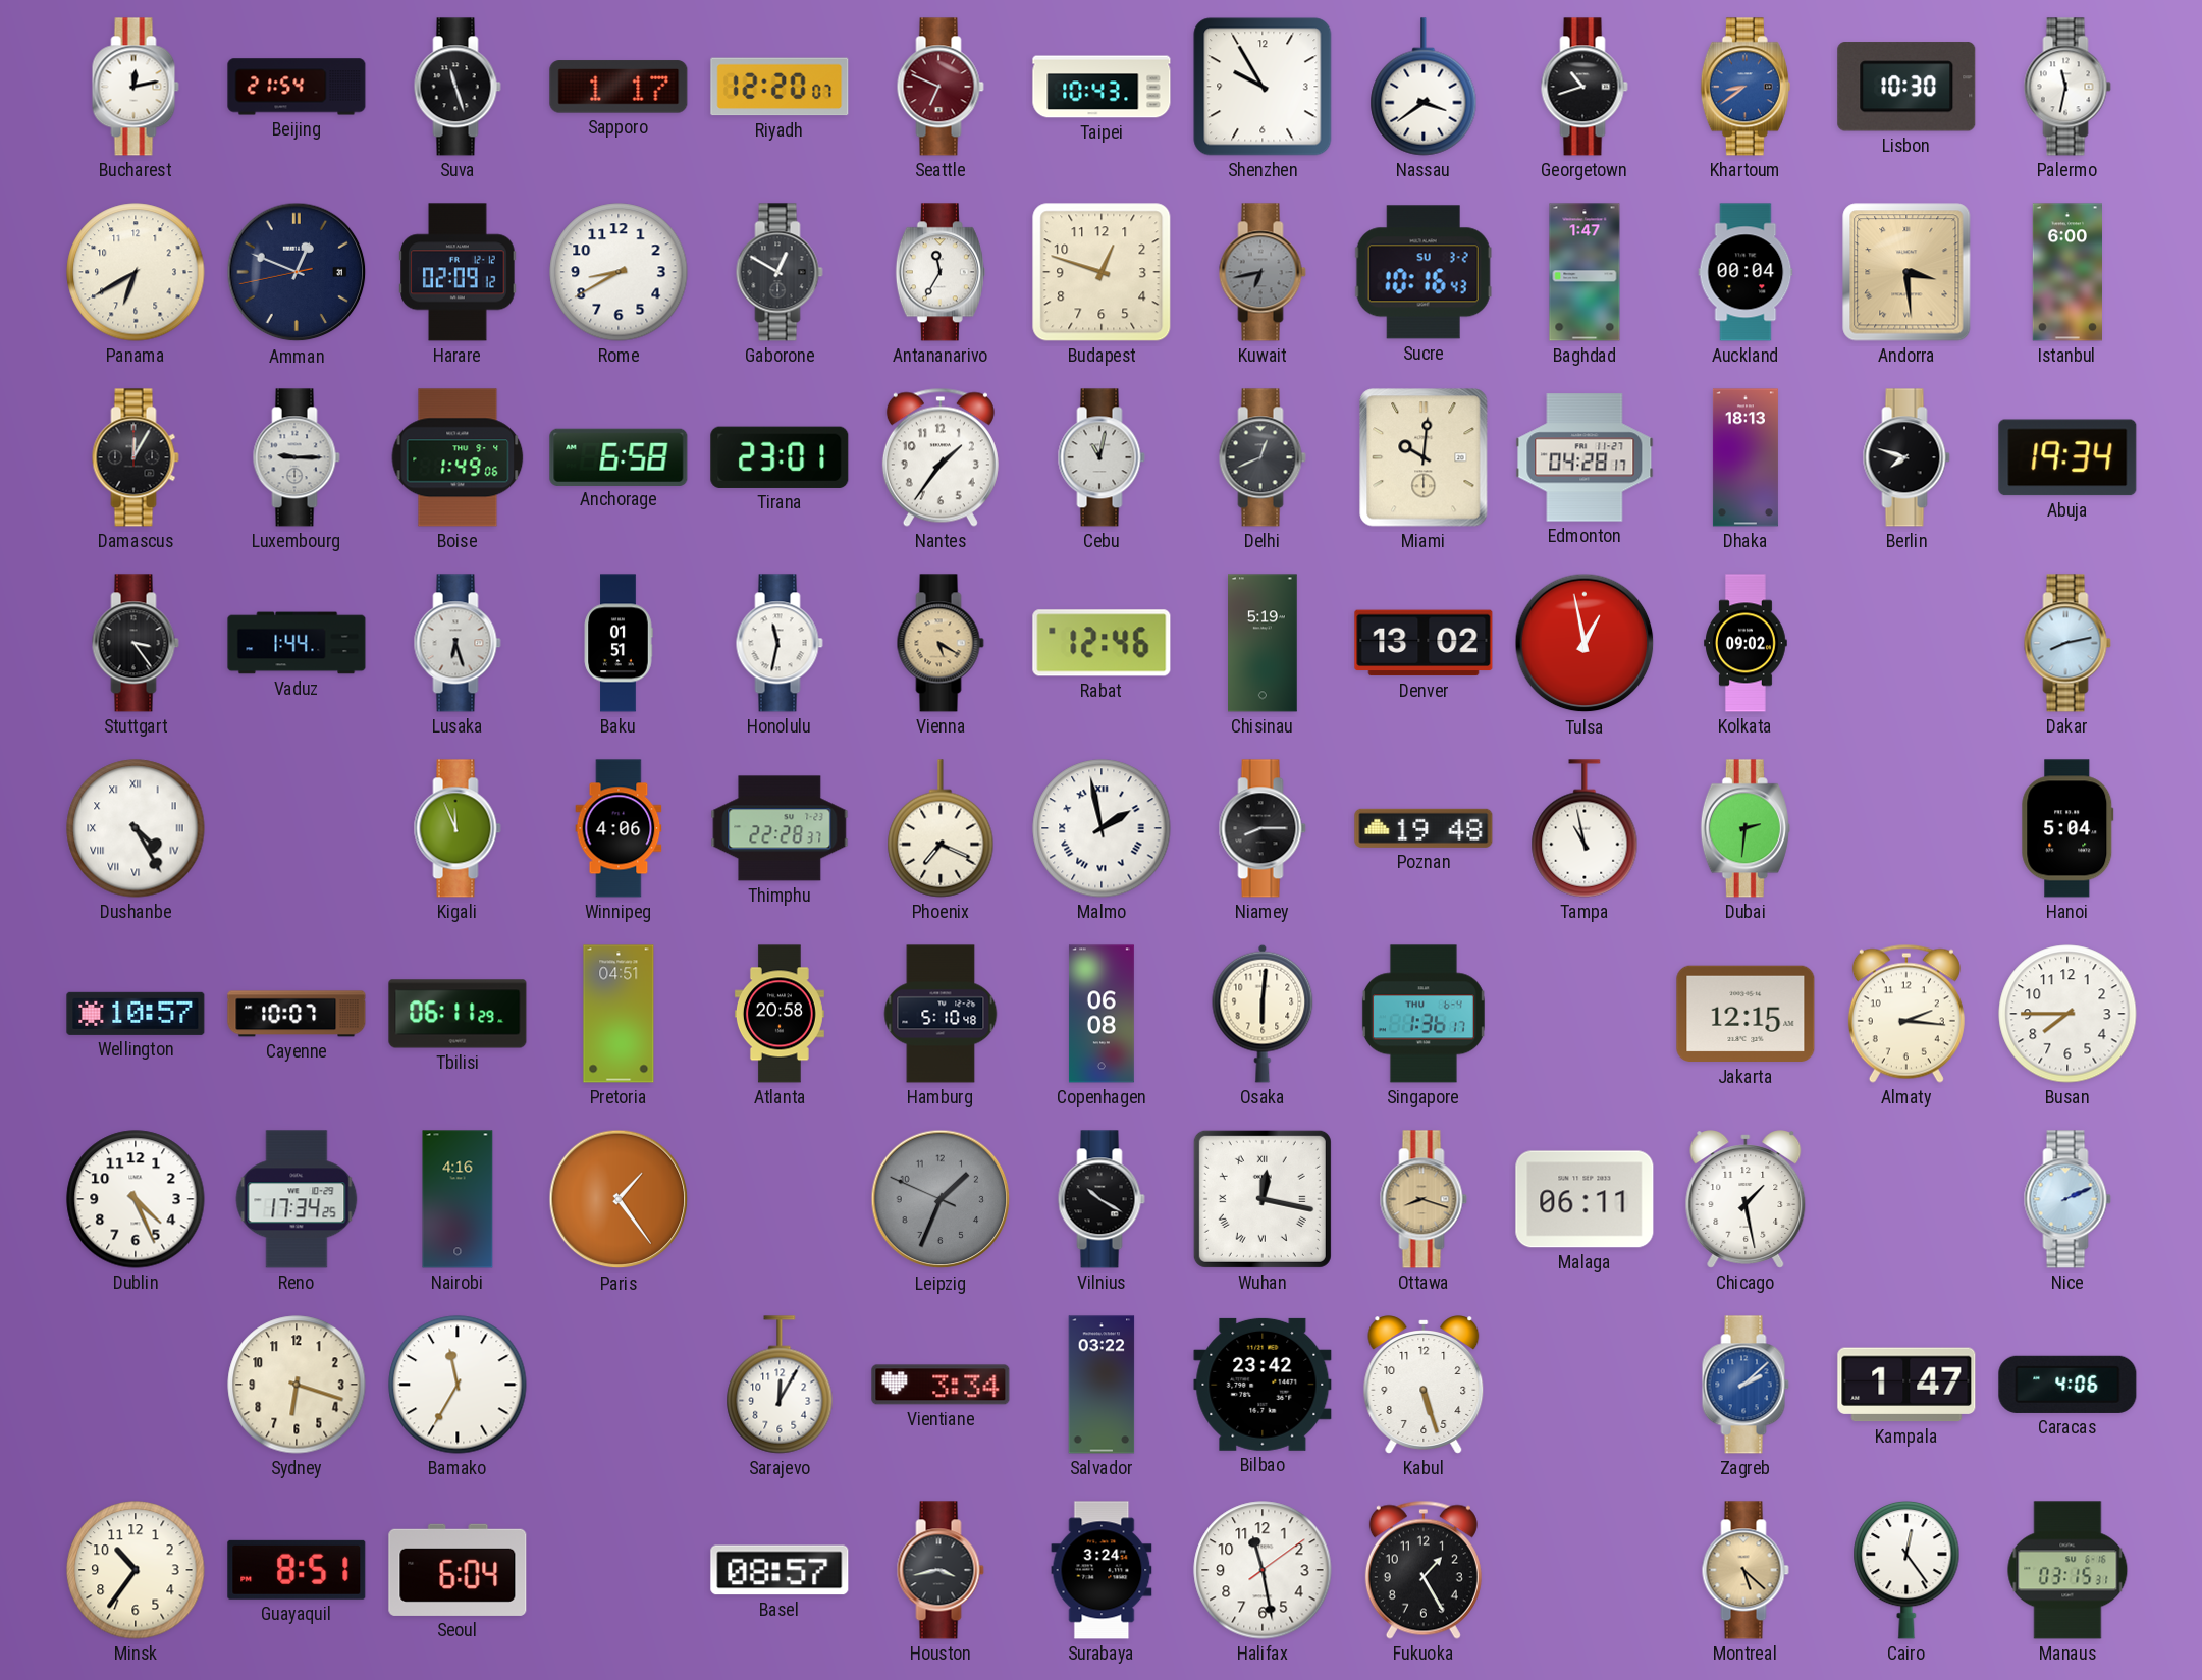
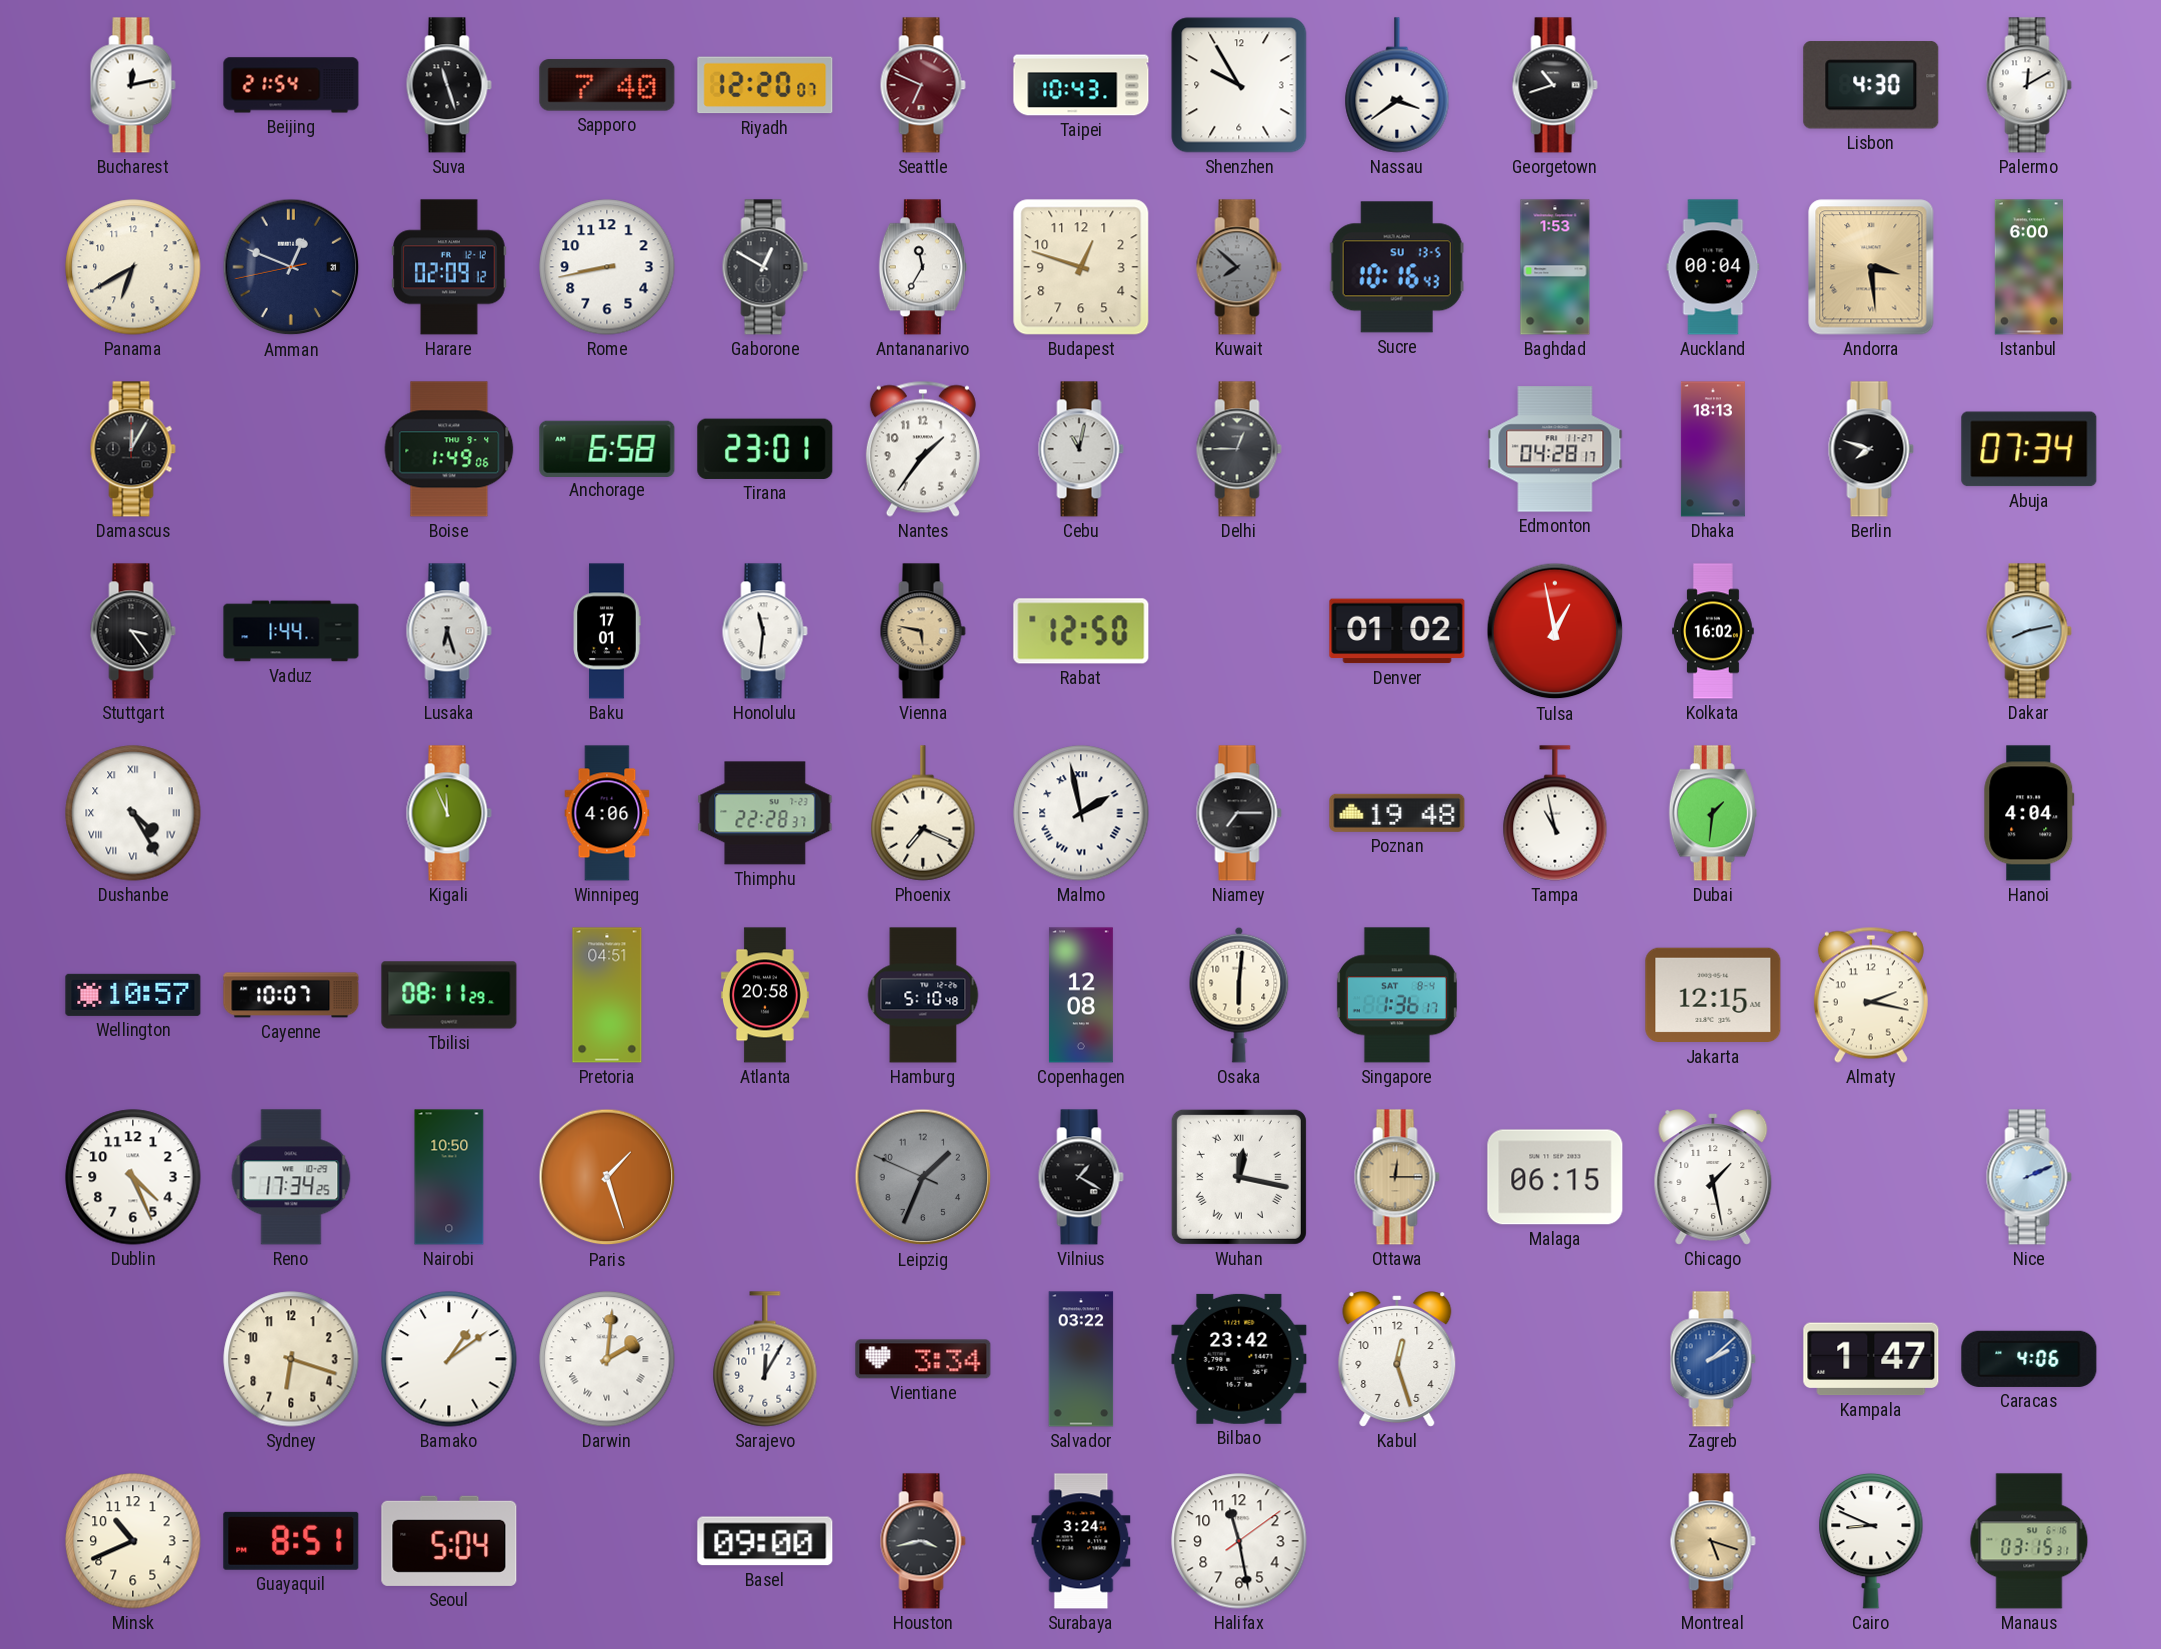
Sapporo: 1:17 -> 7:40
Khartoum: 8:39 -> none
Lisbon: 10:30 -> 4:30
Palermo: 11:32 -> 12:10
Rome: 8:40 -> 8:43
Kuwait: 6:43 -> 7:52
Sucre date: SU 3-2 -> SU 13-5
Baghdad: 1:47 -> 1:53
Luxembourg: 9:15 -> none
Delhi: 12:41 -> 12:45
Miami: 10:01 -> none
Abuja: 19:34 -> 07:34
Baku: 01:51 -> 17:01
Honolulu: 11:32 -> 11:31
Vienna: 5:20 -> 5:47
Rabat: 12:46 -> 12:50
Chisinau: 5:19 -> none
Denver: 13:02 -> 01:02
Kolkata: 09:02 -> 16:02
Niamey: 8:15 -> 7:15
Dubai: 2:31 -> 1:31
Hanoi: 5:04 -> 4:04
Tbilisi: 06:11 -> 08:11
Copenhagen: 06:08 -> 12:08
Singapore date: THU 6-4 -> SAT 8-4
Almaty: 2:16 -> 2:17
Busan: 7:45 -> none
Nairobi: 4:16 -> 10:50
Paris: 1:24 -> 1:27
Vilnius: 10:20 -> 1:20
Ottawa: 8:18 -> 12:15
Malaga: 06:11 -> 06:15
Bamako: 11:35 -> 1:09
Darwin: none -> 2:01
Kabul: 5:27 -> 12:27
Minsk: 10:36 -> 10:41
Seoul: 6:04 -> 5:04
Basel: 08:57 -> 09:00
Fukuoka: 1:25 -> none
Montreal: 5:22 -> 5:18
Cairo: 12:24 -> 8:49
